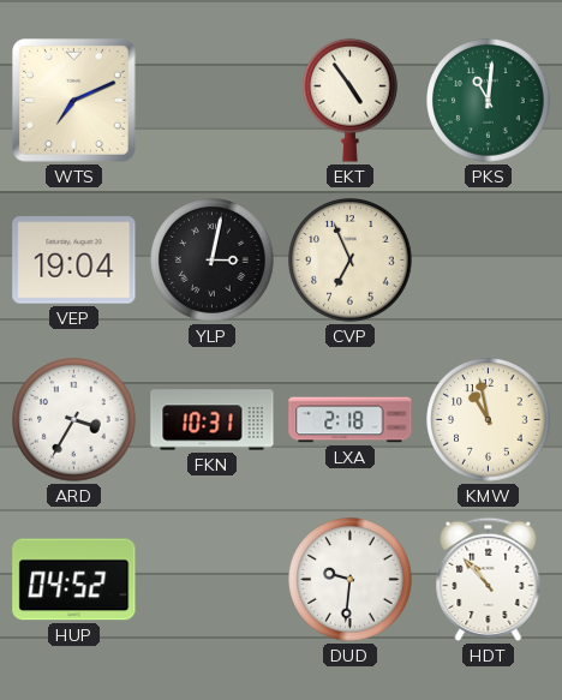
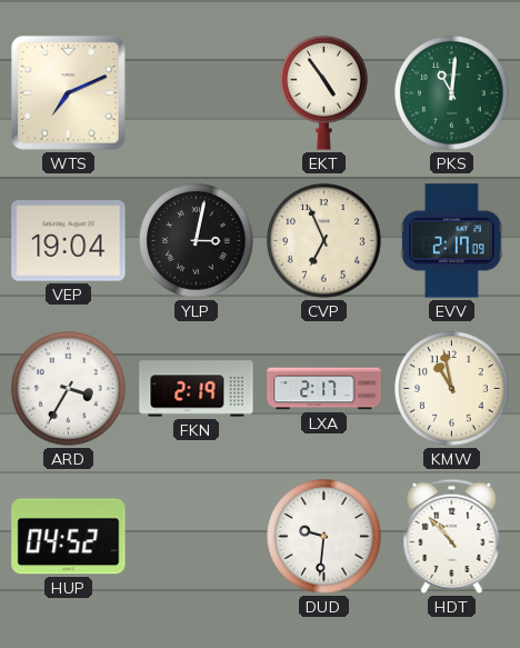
EVV: none -> 2:17
FKN: 10:31 -> 2:19
LXA: 2:18 -> 2:17
